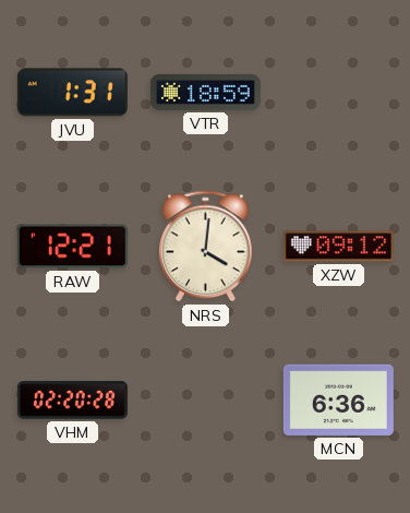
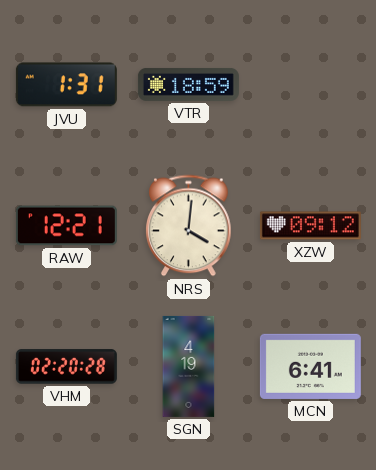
SGN: none -> 4:19
MCN: 6:36 -> 6:41
